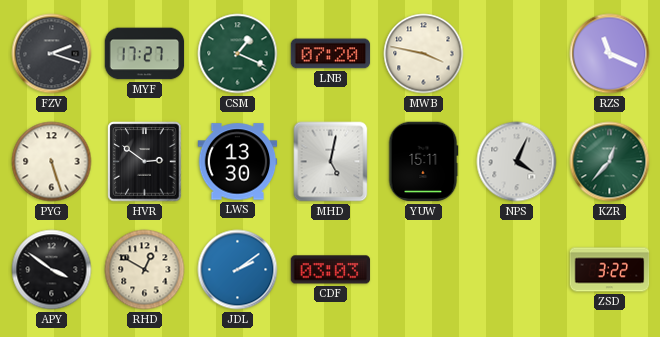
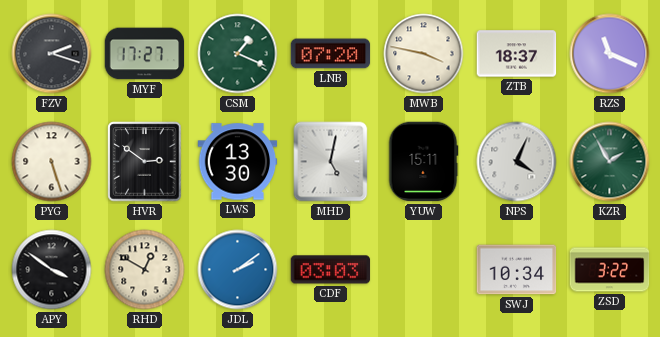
ZTB: none -> 18:37
KZR: 12:37 -> 1:55
SWJ: none -> 10:34
